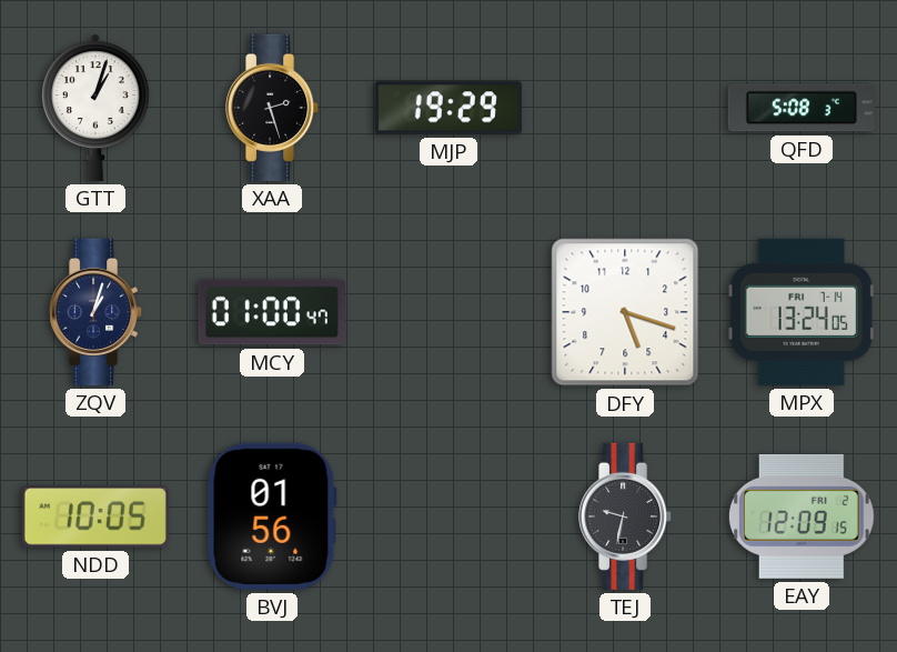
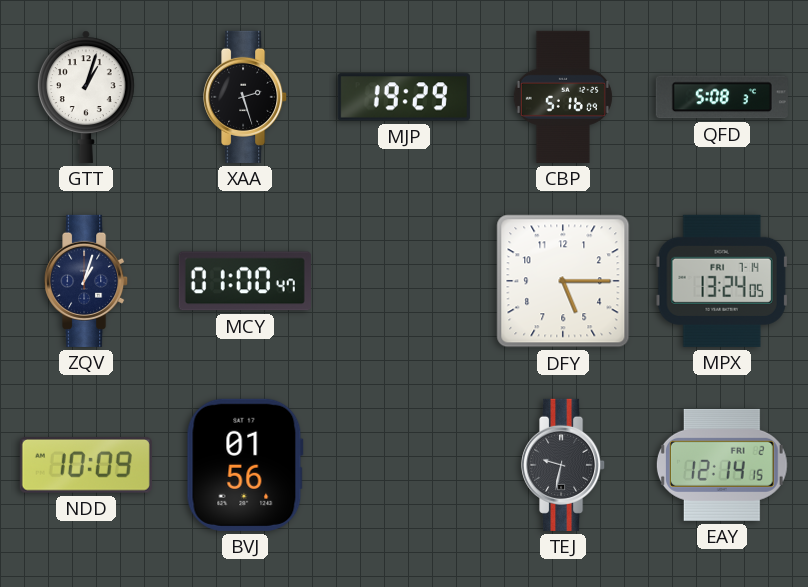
CBP: none -> 5:16
DFY: 5:18 -> 5:15
NDD: 10:05 -> 10:09
EAY: 12:09 -> 12:14
